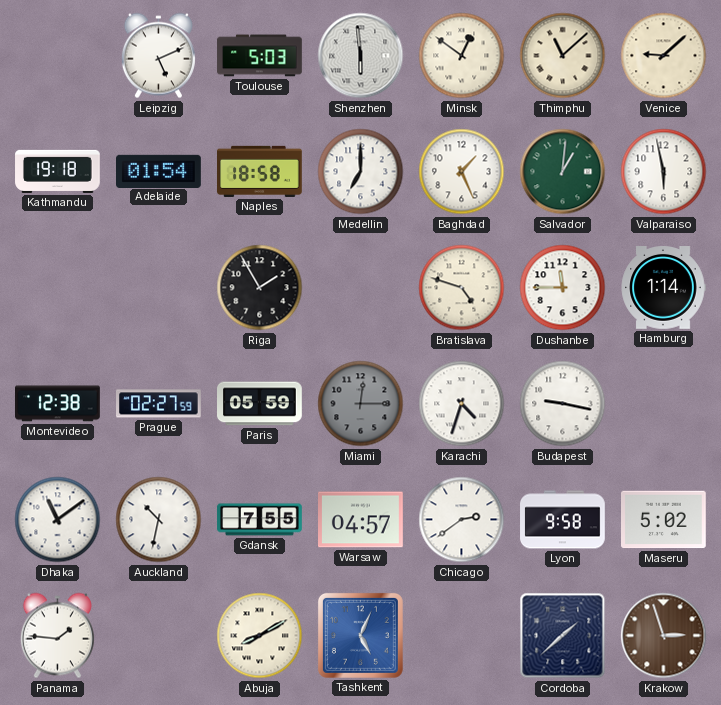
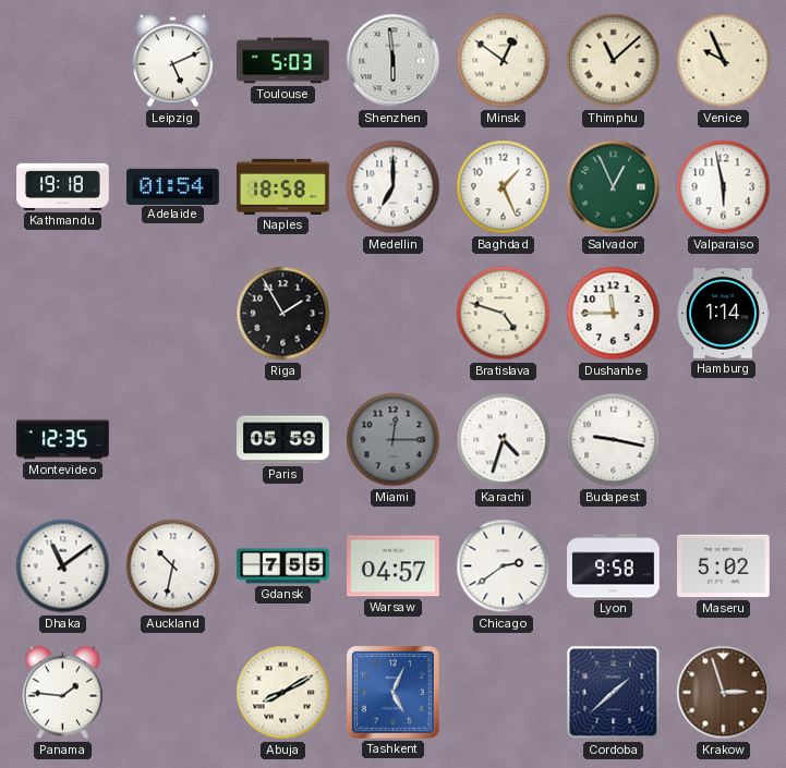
Venice: 9:08 -> 9:56
Salvador: 1:01 -> 12:56
Montevideo: 12:38 -> 12:35
Prague: 02:27 -> none
